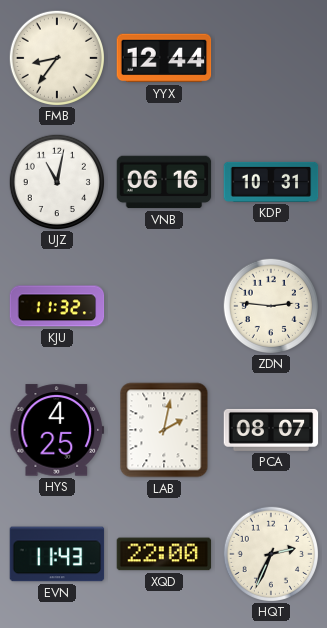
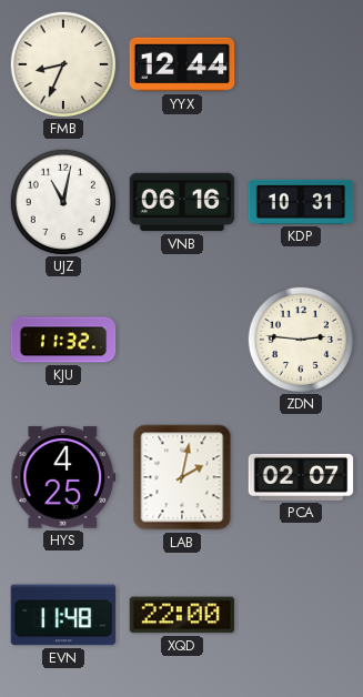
FMB: 8:36 -> 8:34
PCA: 08:07 -> 02:07
EVN: 11:43 -> 11:48
HQT: 2:34 -> none
